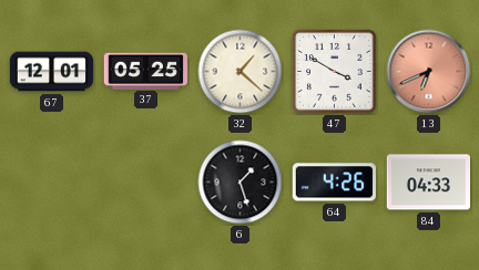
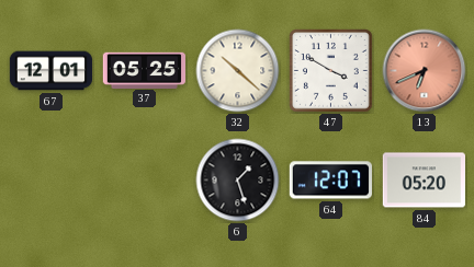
32: 1:22 -> 10:22
64: 4:26 -> 12:07
84: 04:33 -> 05:20
